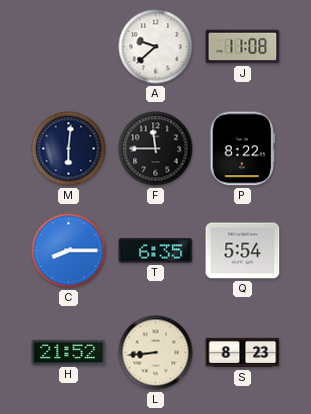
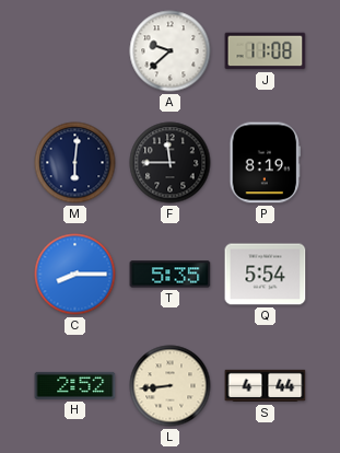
P: 8:22 -> 8:19
T: 6:35 -> 5:35
H: 21:52 -> 2:52
S: 8:23 -> 4:44
